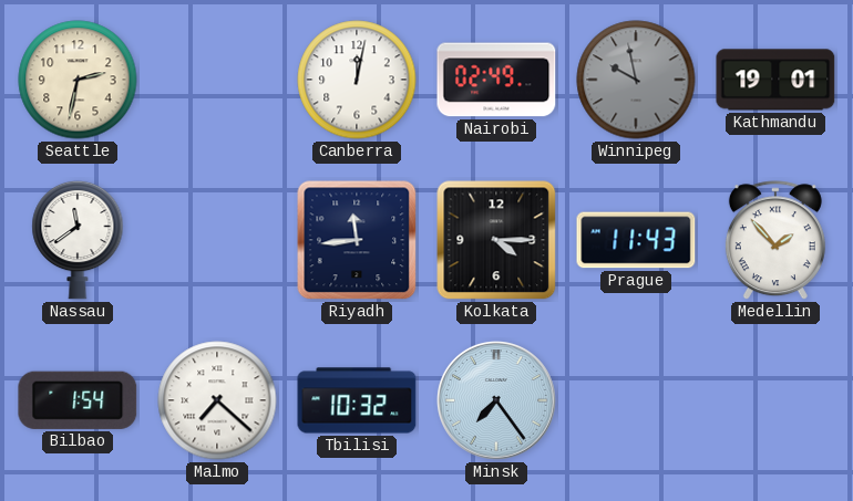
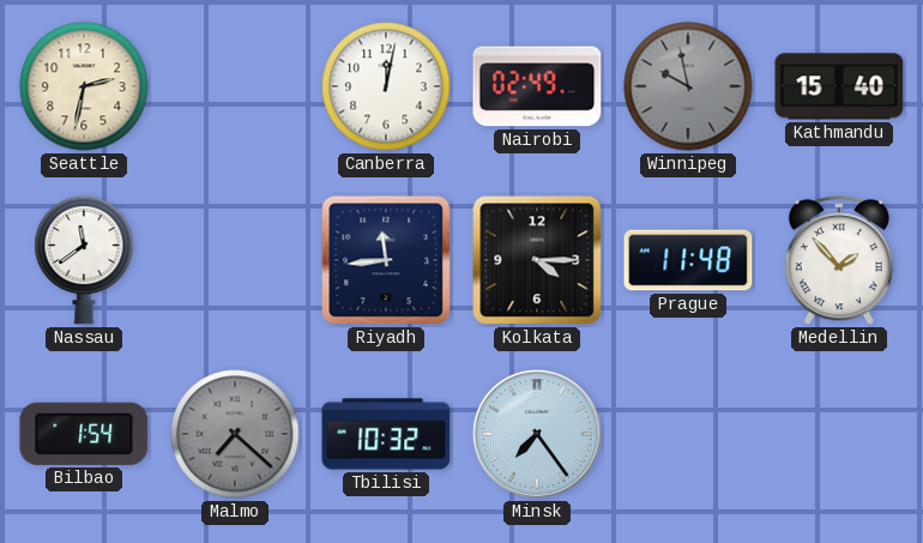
Kathmandu: 19:01 -> 15:40
Prague: 11:43 -> 11:48
Malmo dial: white -> grey
